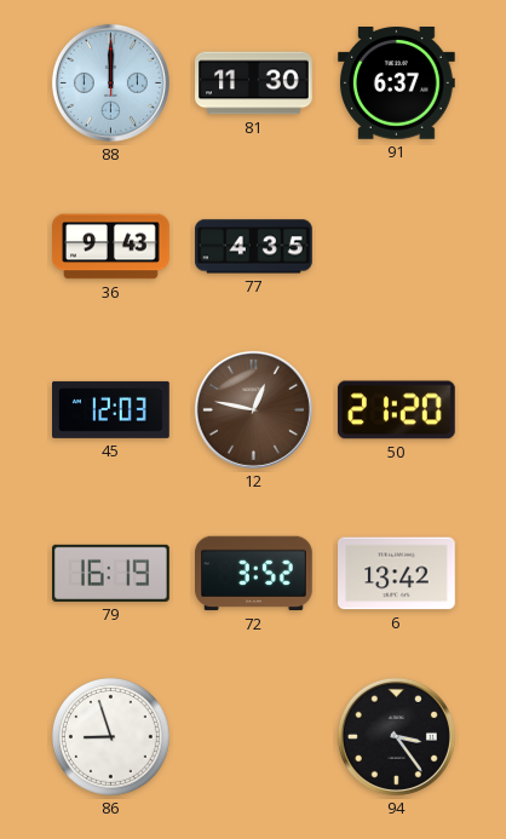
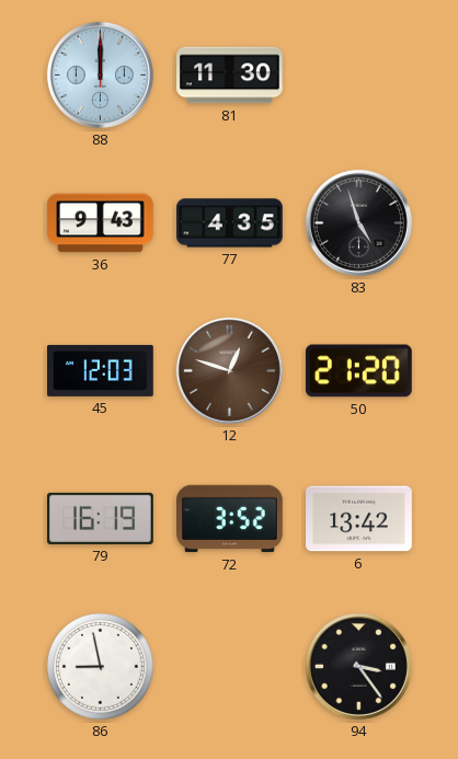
91: 6:37 -> none
83: none -> 4:57
12: 12:47 -> 12:48
86: 8:57 -> 8:58
